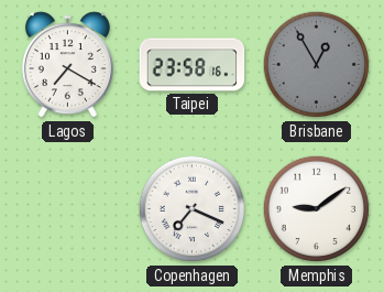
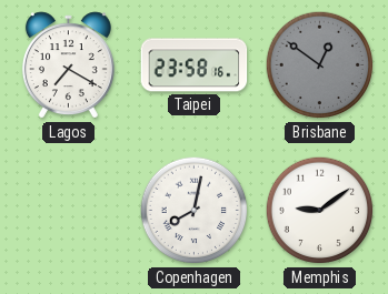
Brisbane: 12:55 -> 12:51
Copenhagen: 7:19 -> 8:02
